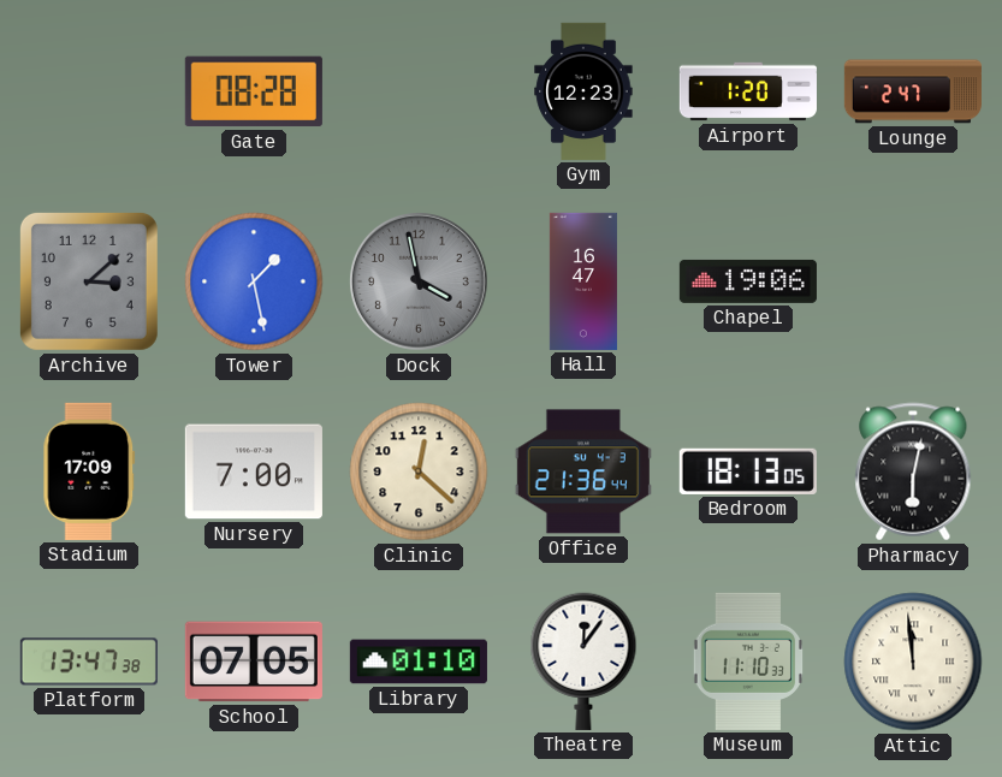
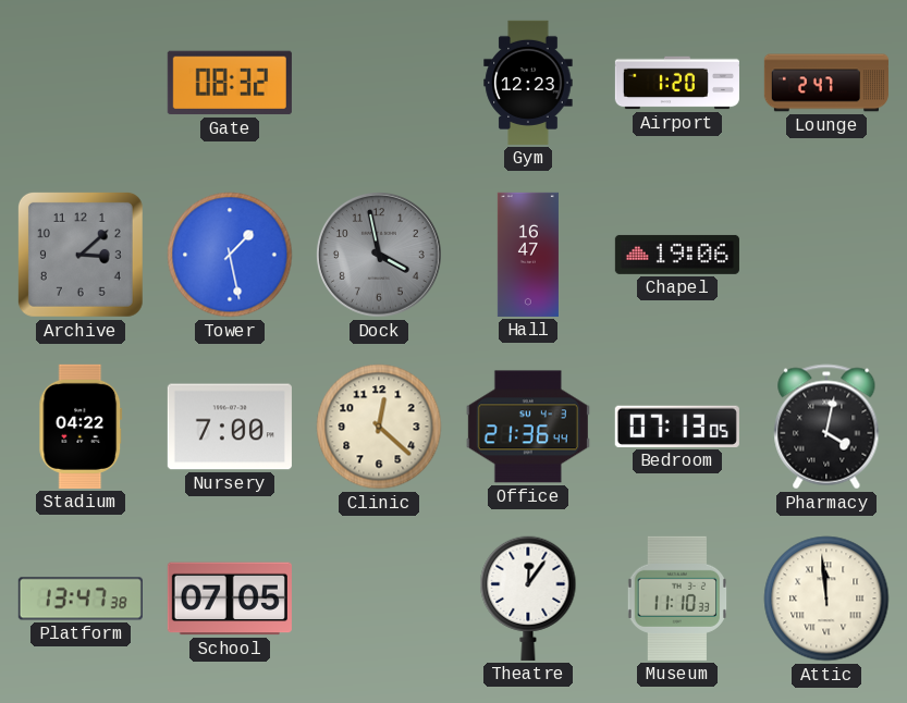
Gate: 08:28 -> 08:32
Stadium: 17:09 -> 04:22
Bedroom: 18:13 -> 07:13
Pharmacy: 6:02 -> 4:02
Library: 01:10 -> none
